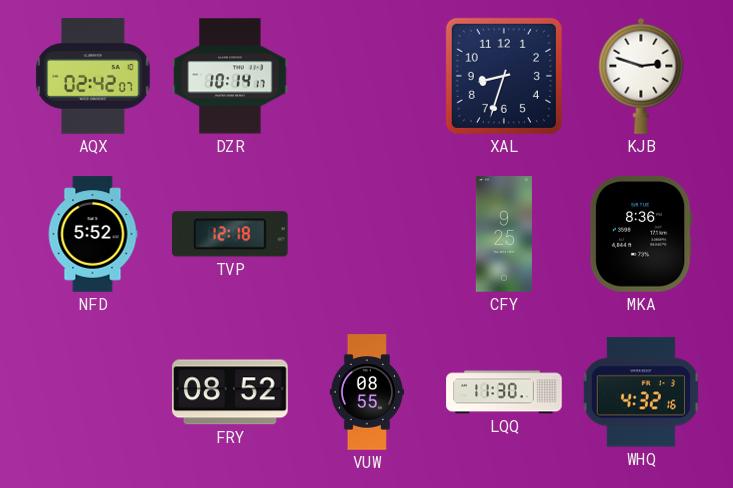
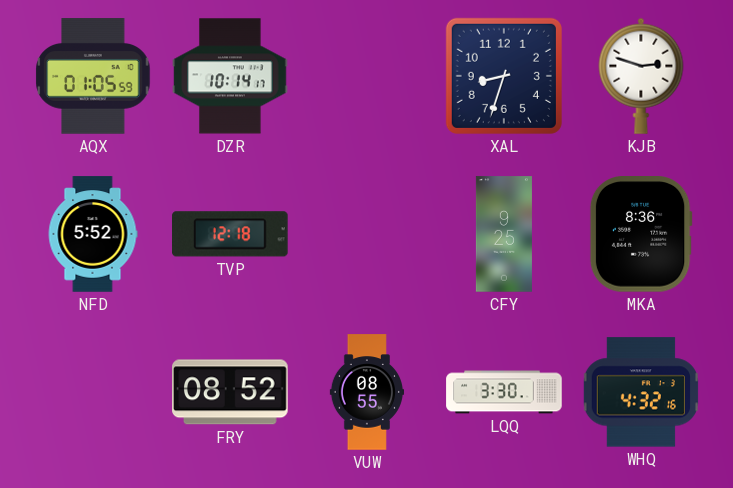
AQX: 02:42 -> 01:05
LQQ: 11:30 -> 3:30
